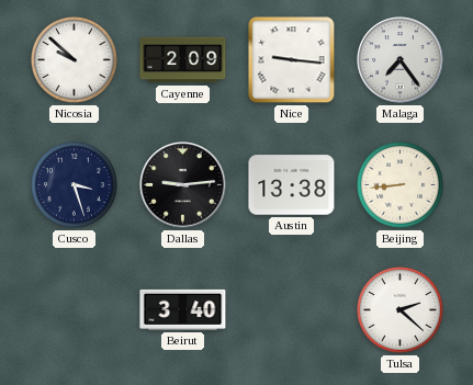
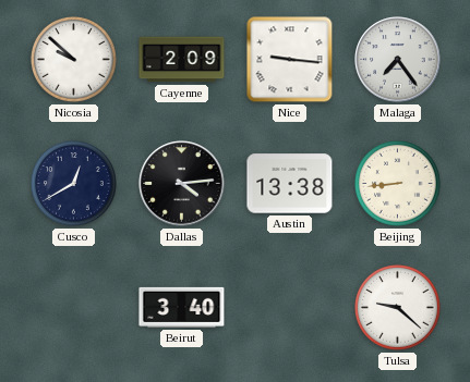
Cusco: 3:27 -> 12:40
Dallas: 9:14 -> 4:14
Tulsa: 2:22 -> 9:22
